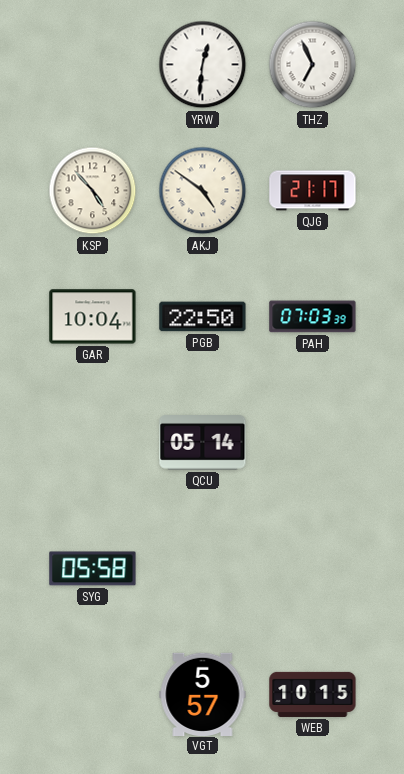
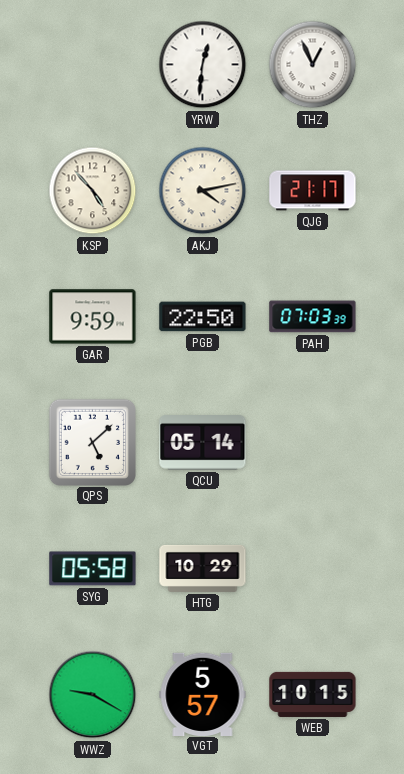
THZ: 6:56 -> 12:56
AKJ: 4:51 -> 4:13
GAR: 10:04 -> 9:59
QPS: none -> 5:08
HTG: none -> 10:29
WWZ: none -> 9:20
